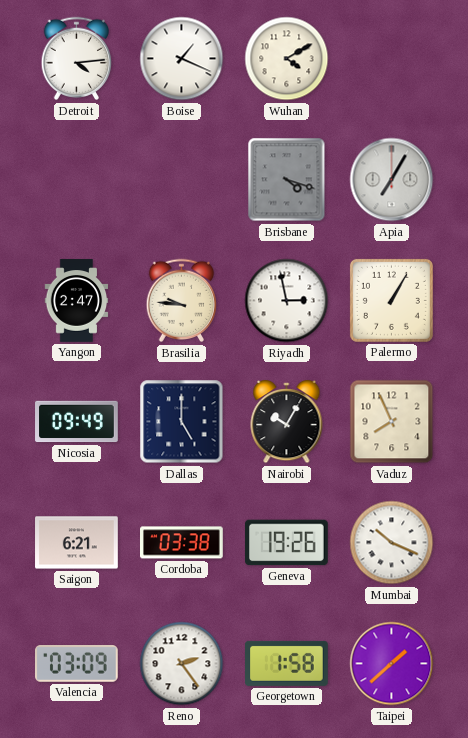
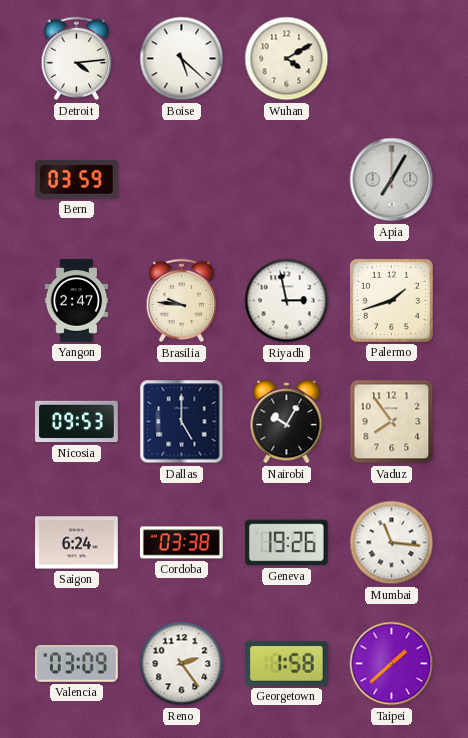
Boise: 1:19 -> 5:22
Bern: none -> 03:59
Brisbane: 4:18 -> none
Palermo: 1:05 -> 1:42
Nicosia: 09:49 -> 09:53
Vaduz: 7:56 -> 7:54
Saigon: 6:21 -> 6:24
Mumbai: 10:19 -> 11:16
